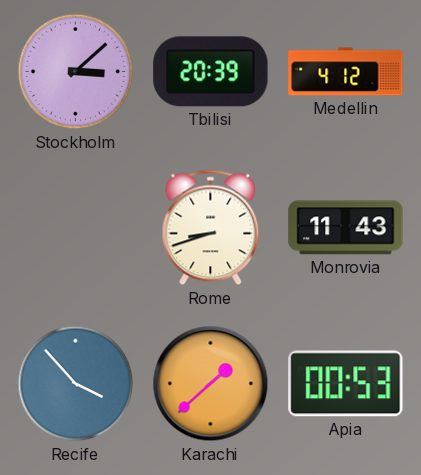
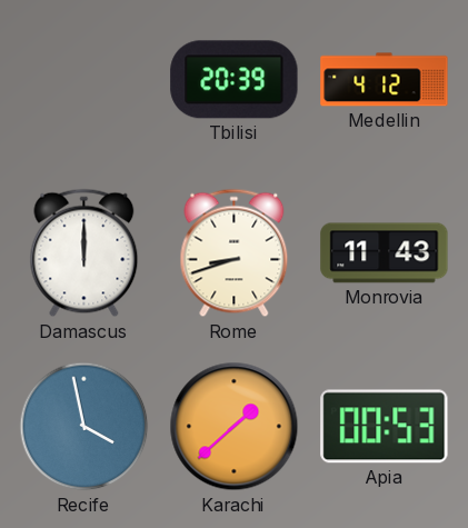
Stockholm: 3:08 -> none
Damascus: none -> 12:00
Recife: 3:53 -> 3:58
